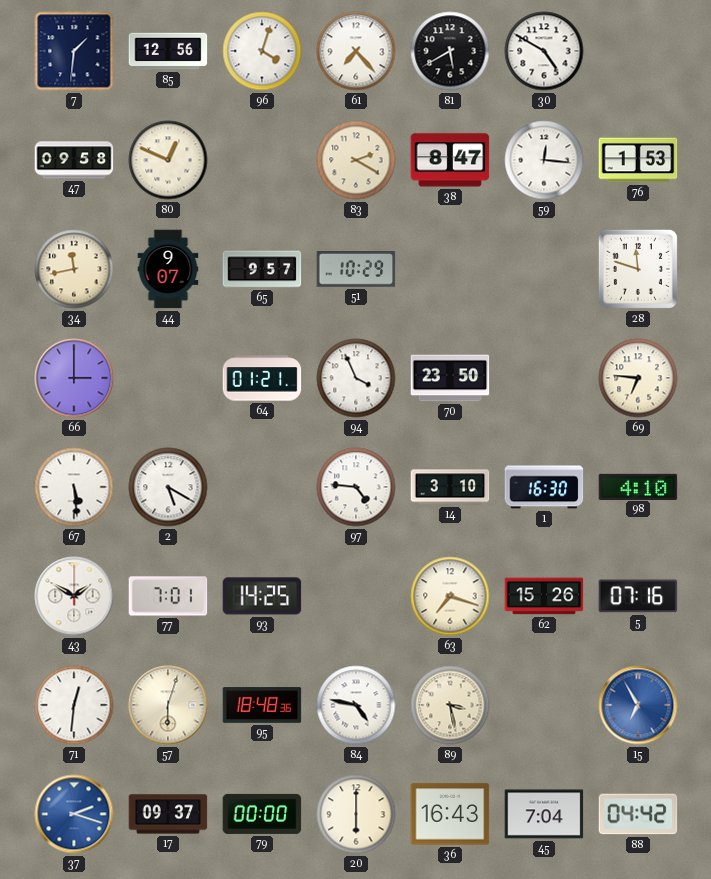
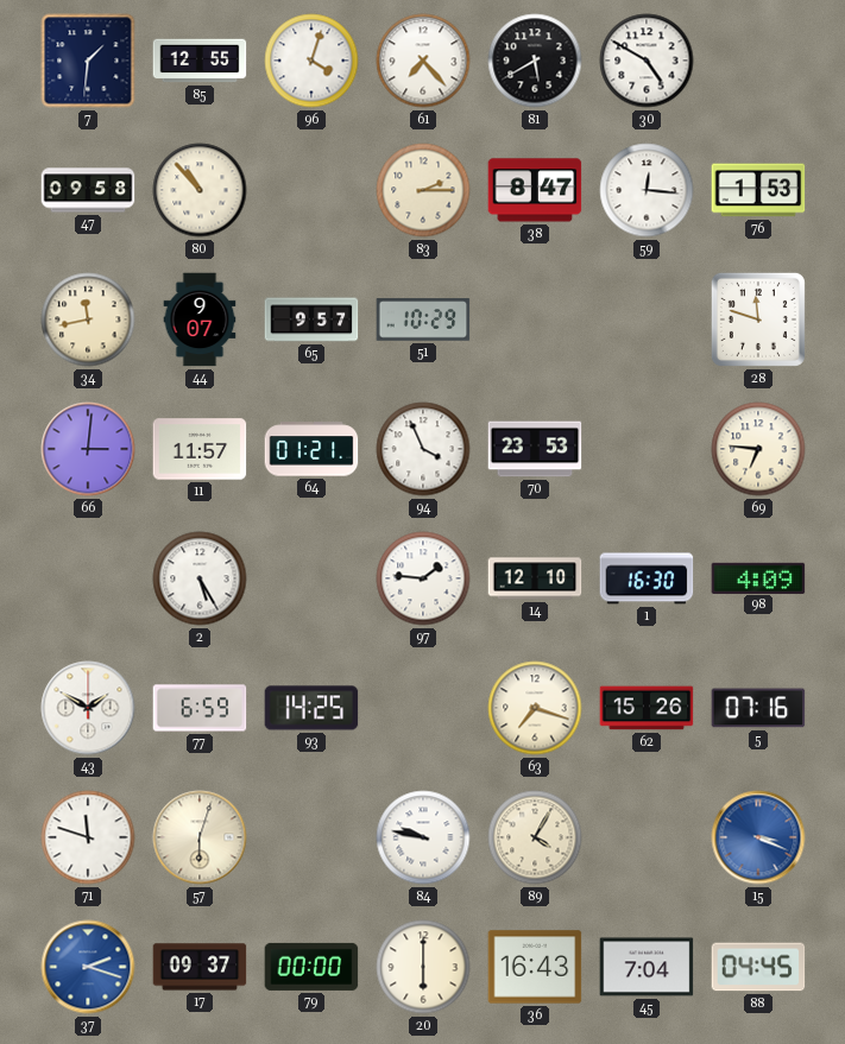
85: 12:56 -> 12:55
80: 12:49 -> 10:53
83: 2:20 -> 2:15
66: 3:00 -> 3:01
11: none -> 11:57
70: 23:50 -> 23:53
67: 5:29 -> none
2: 5:20 -> 5:25
97: 4:46 -> 1:46
14: 3:10 -> 12:10
98: 4:10 -> 4:09
77: 7:01 -> 6:59
71: 12:31 -> 11:48
95: 18:48 -> none
84: 4:47 -> 9:47
89: 3:28 -> 4:05
15: 6:55 -> 3:19
88: 04:42 -> 04:45
